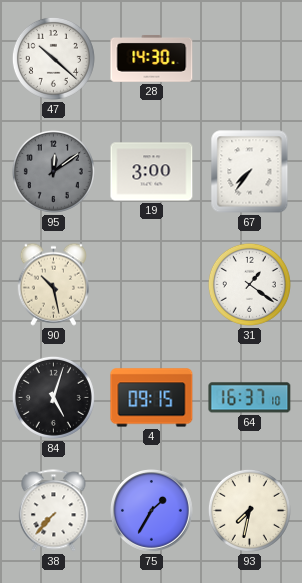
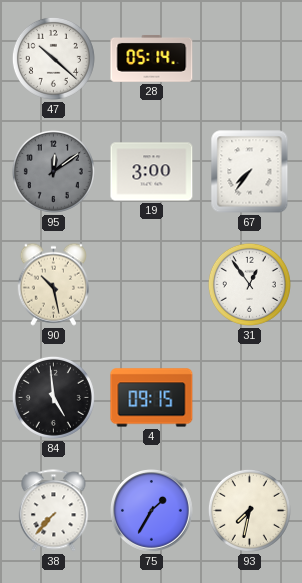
28: 14:30 -> 05:14
31: 1:21 -> 12:54
84: 5:03 -> 4:59
64: 16:37 -> none
